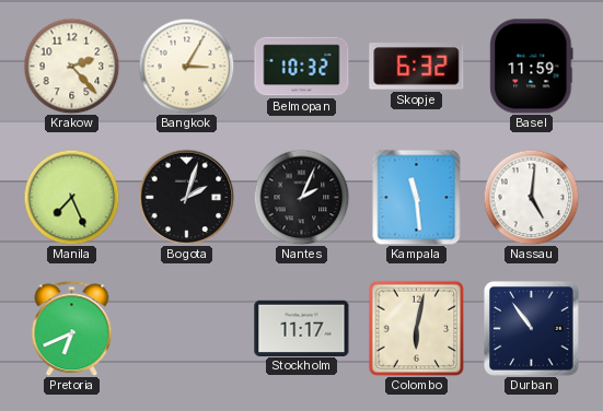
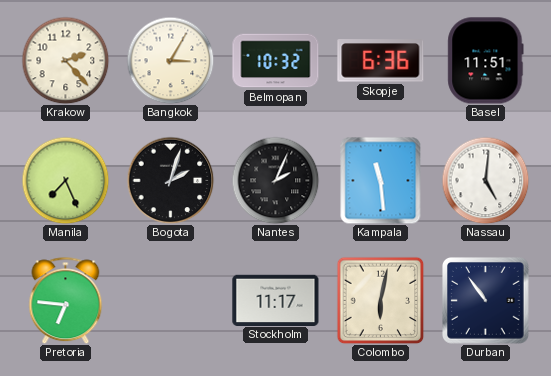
Skopje: 6:32 -> 6:36
Basel: 11:59 -> 11:51
Pretoria: 6:41 -> 6:46
